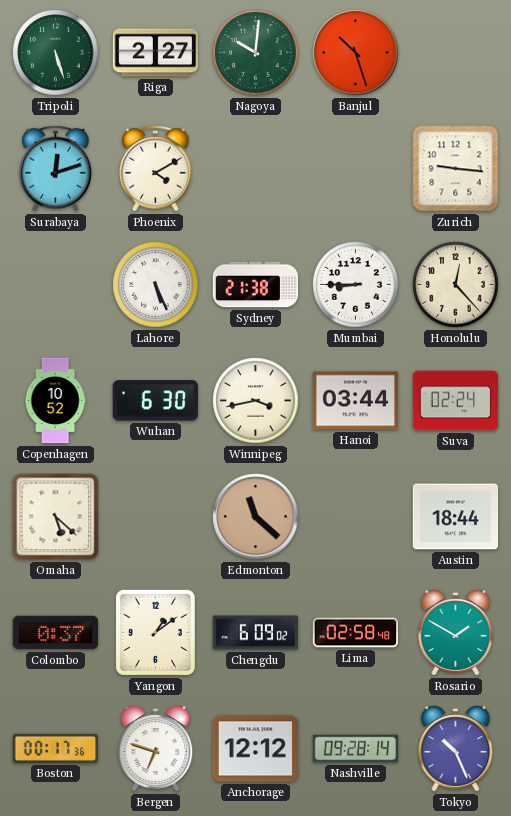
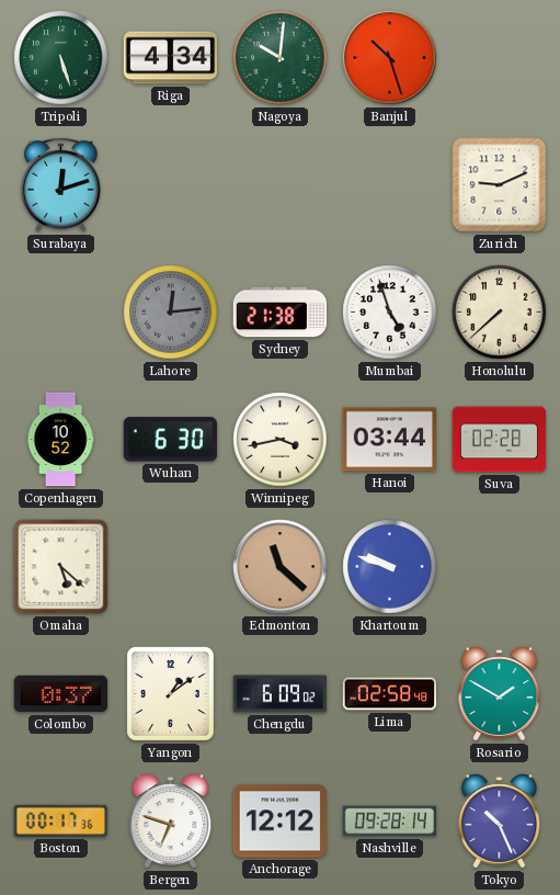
Riga: 2:27 -> 4:34
Phoenix: 4:10 -> none
Zurich: 9:16 -> 9:11
Lahore: 5:26 -> 12:14
Lahore dial: white -> grey
Mumbai: 8:45 -> 4:57
Honolulu: 12:23 -> 7:38
Suva: 02:24 -> 02:28
Khartoum: none -> 9:48
Austin: 18:44 -> none
